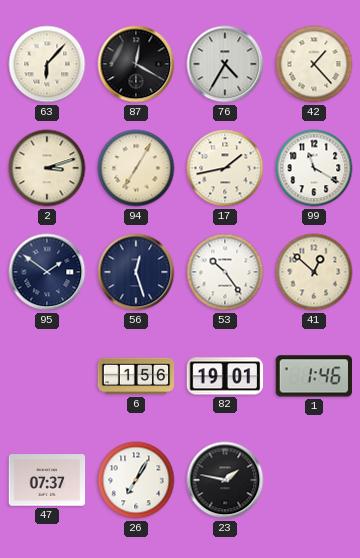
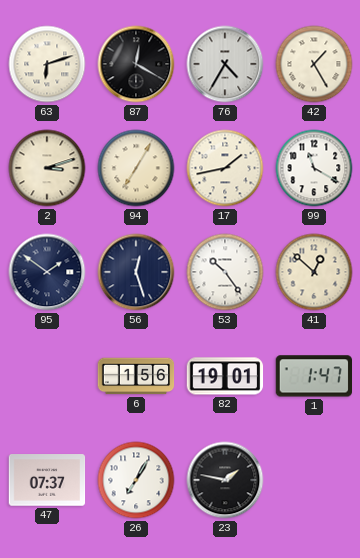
63: 6:07 -> 6:12
42: 1:23 -> 1:25
1: 1:46 -> 1:47
